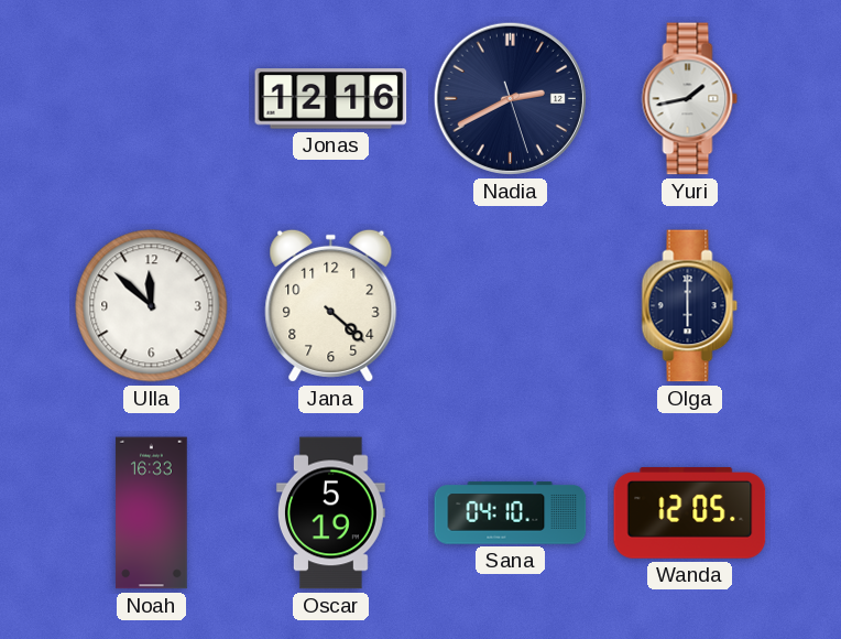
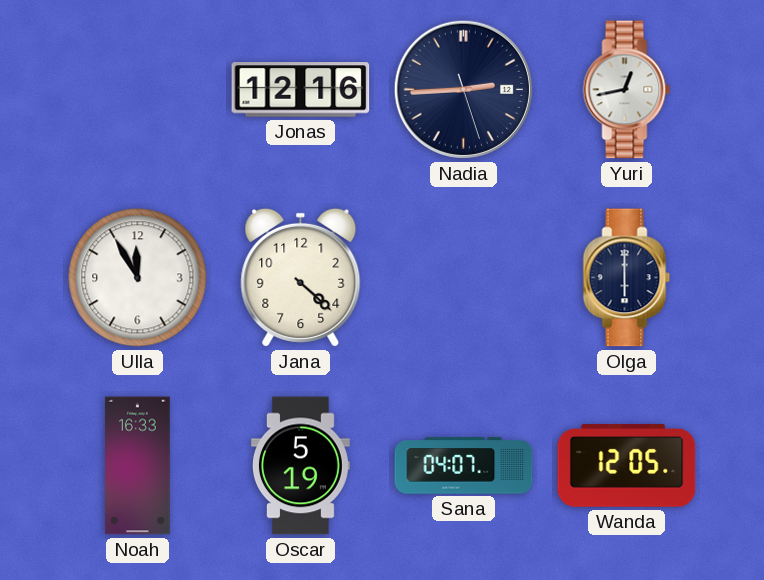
Nadia: 2:40 -> 2:44
Yuri: 1:43 -> 12:43
Ulla: 11:52 -> 11:55
Sana: 04:10 -> 04:07
